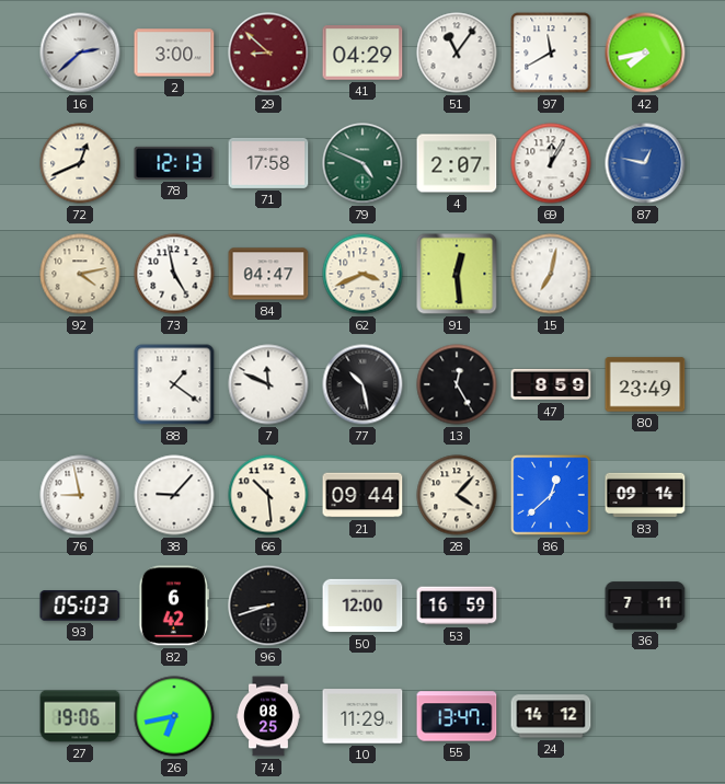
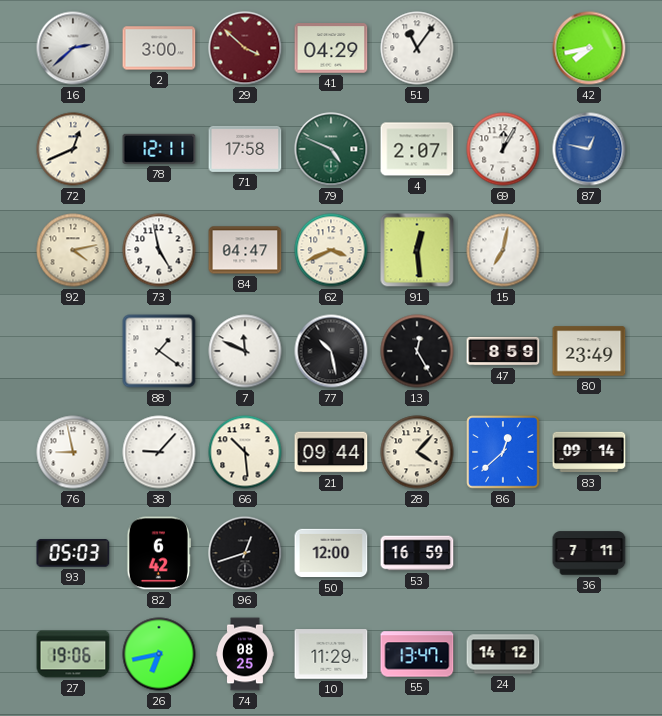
29: 8:52 -> 3:52
97: 11:40 -> none
78: 12:13 -> 12:11
96: 8:42 -> 12:42
